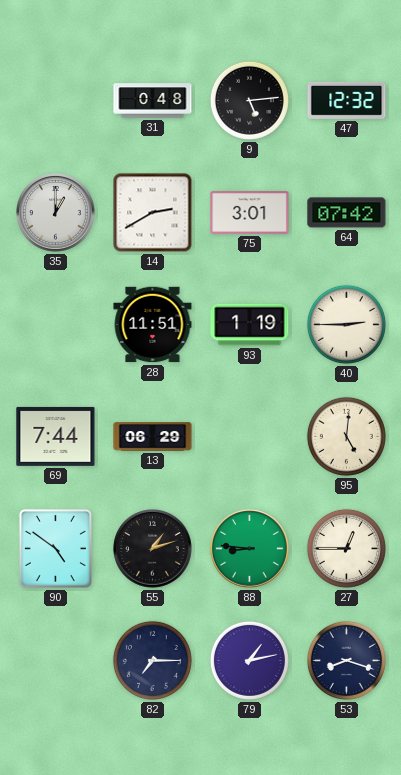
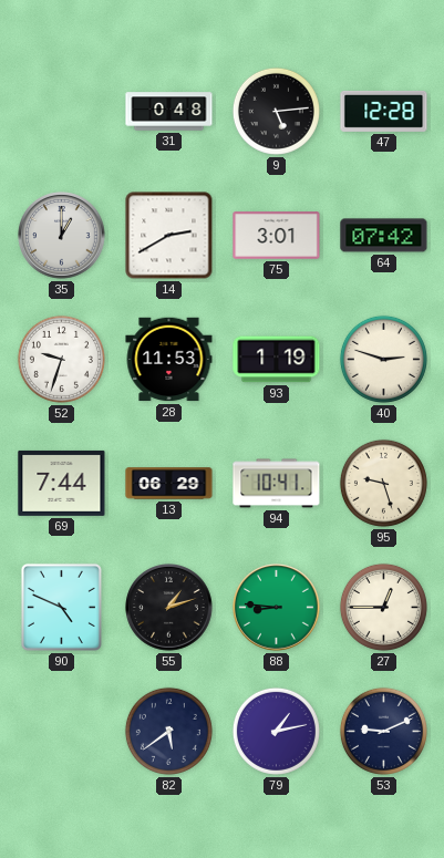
47: 12:32 -> 12:28
52: none -> 9:33
28: 11:51 -> 11:53
40: 2:45 -> 2:48
94: none -> 10:41
95: 5:01 -> 9:27
90: 4:51 -> 4:49
82: 7:15 -> 5:39
53: 8:18 -> 9:11
